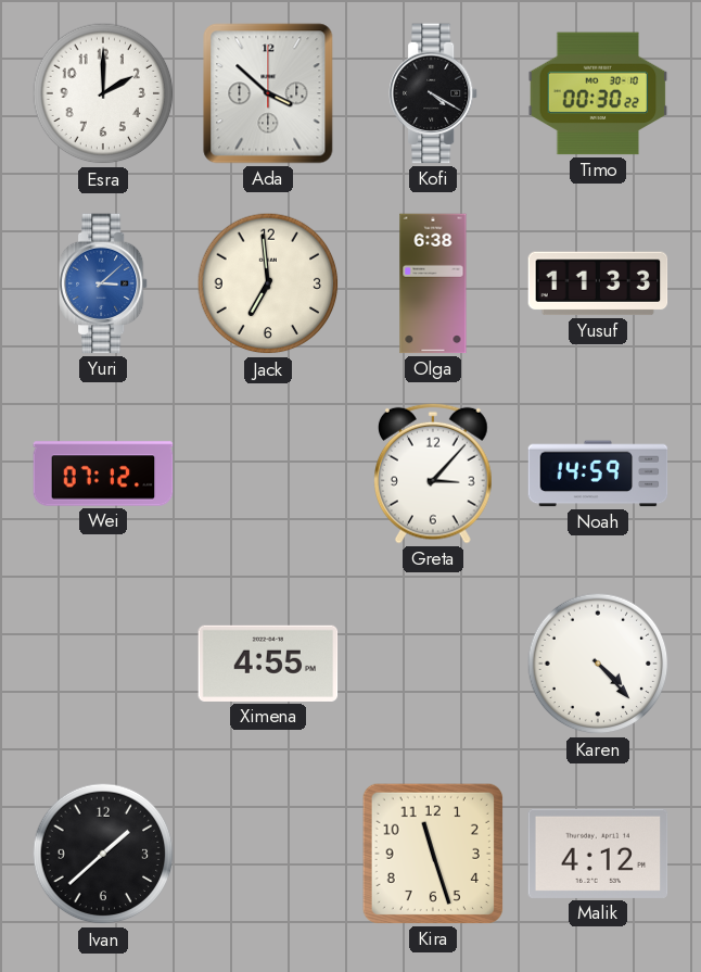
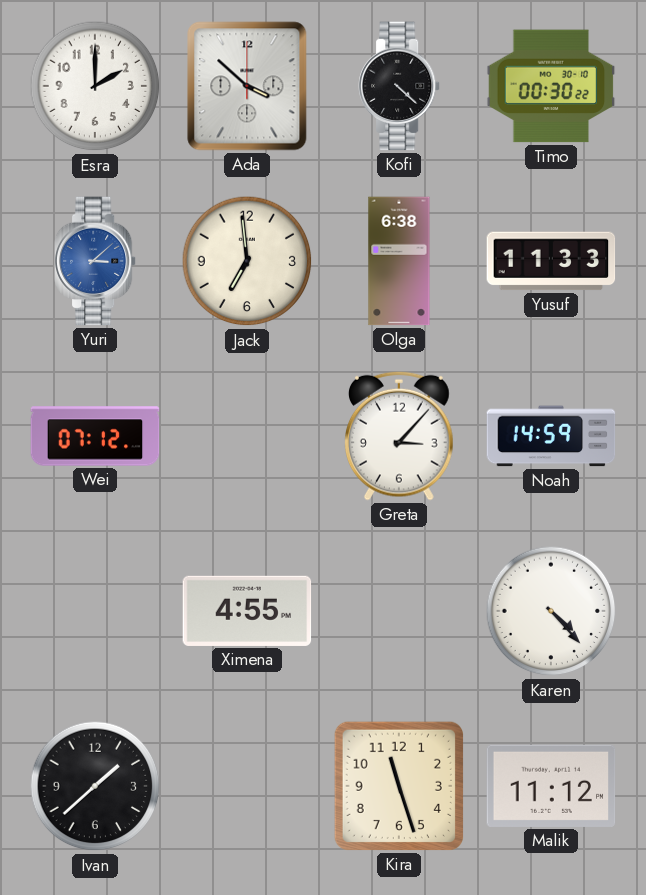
Kofi: 4:20 -> 4:22
Malik: 4:12 -> 11:12
